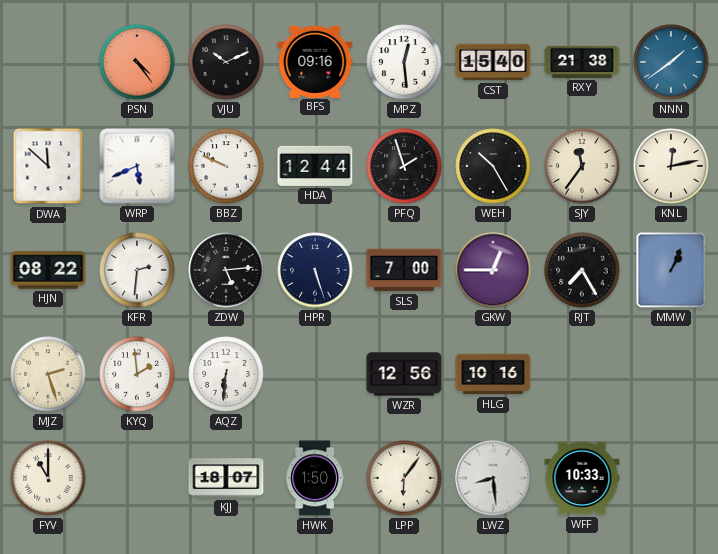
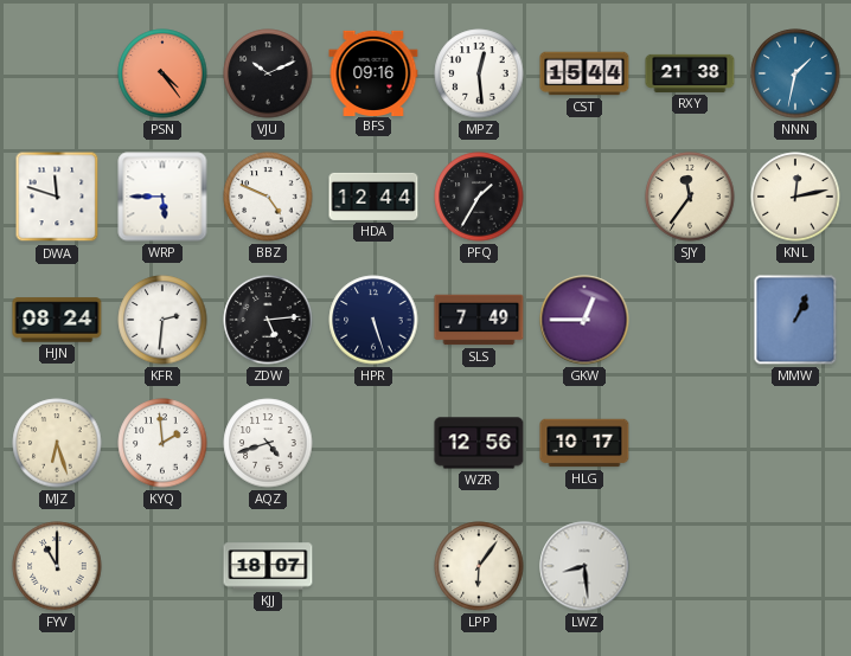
CST: 15:40 -> 15:44
NNN: 1:39 -> 1:32
DWA: 11:52 -> 11:48
WRP: 5:41 -> 5:45
BBZ: 9:49 -> 4:49
PFQ: 1:57 -> 1:35
WEH: 10:25 -> none
HJN: 08:22 -> 08:24
SLS: 7:00 -> 7:49
RJT: 7:25 -> none
MJZ: 2:27 -> 6:27
AQZ: 6:31 -> 4:42
HLG: 10:16 -> 10:17
HWK: 1:50 -> none
WFF: 10:33 -> none
